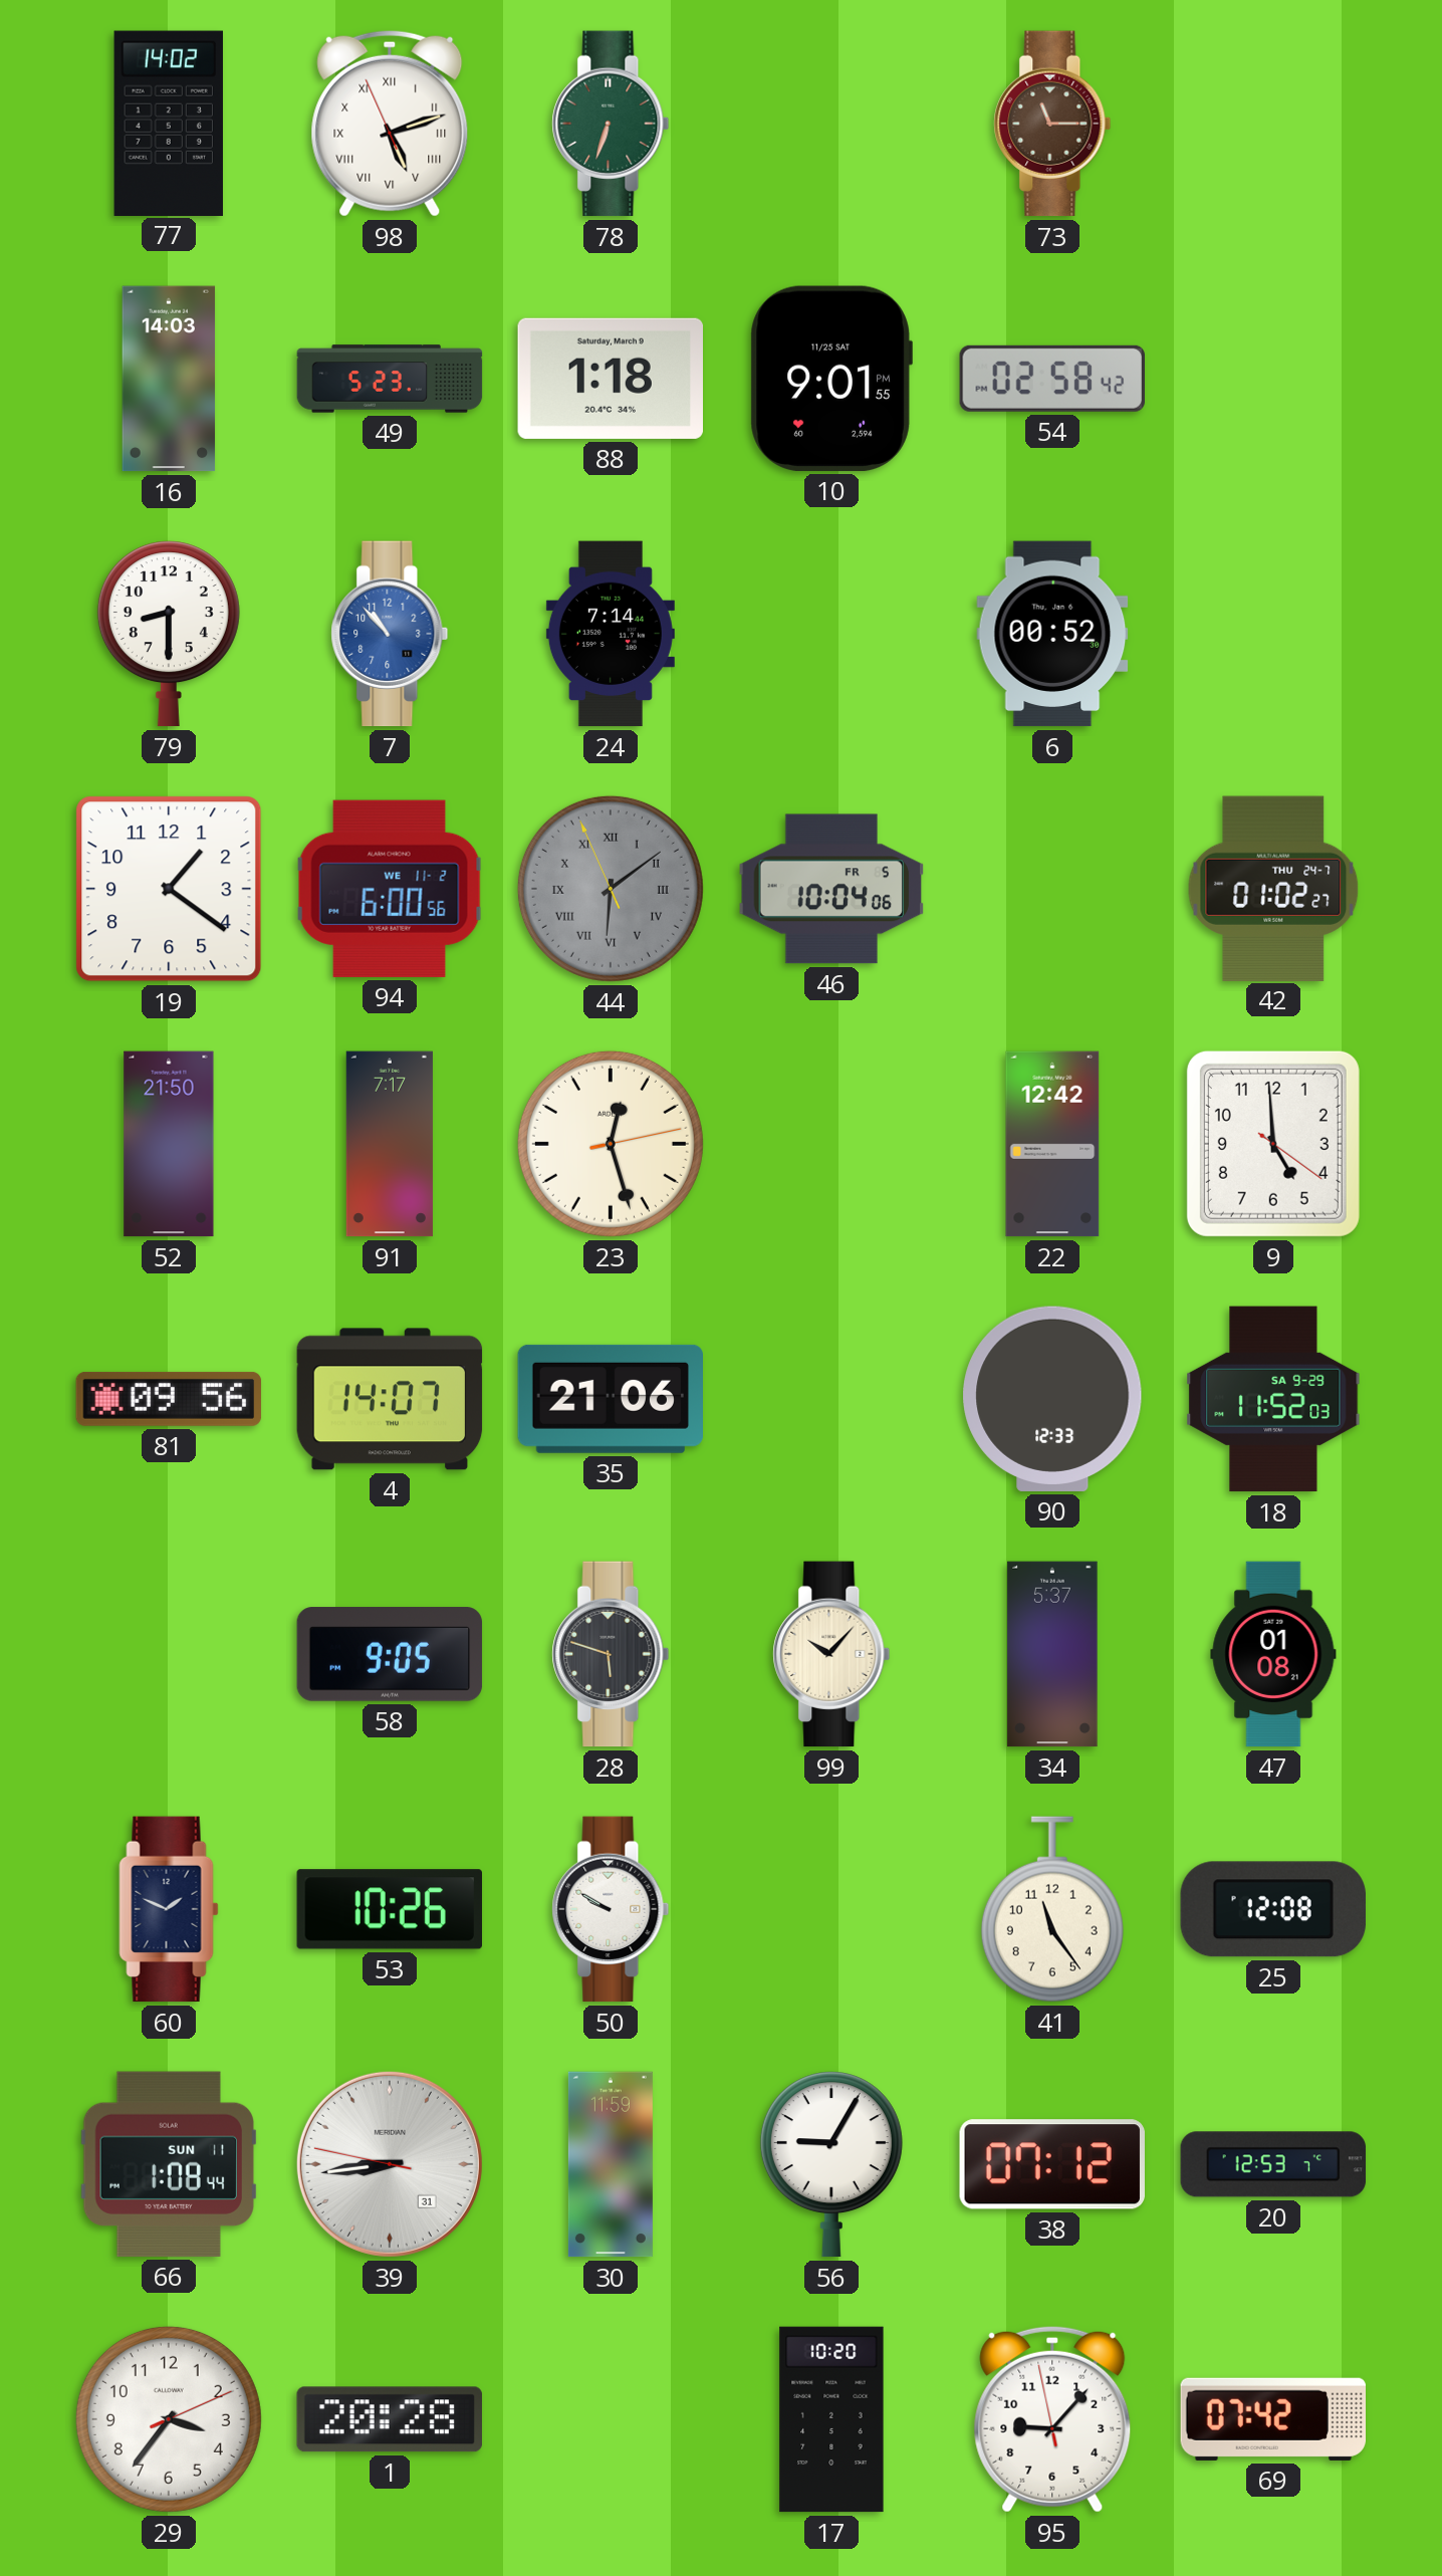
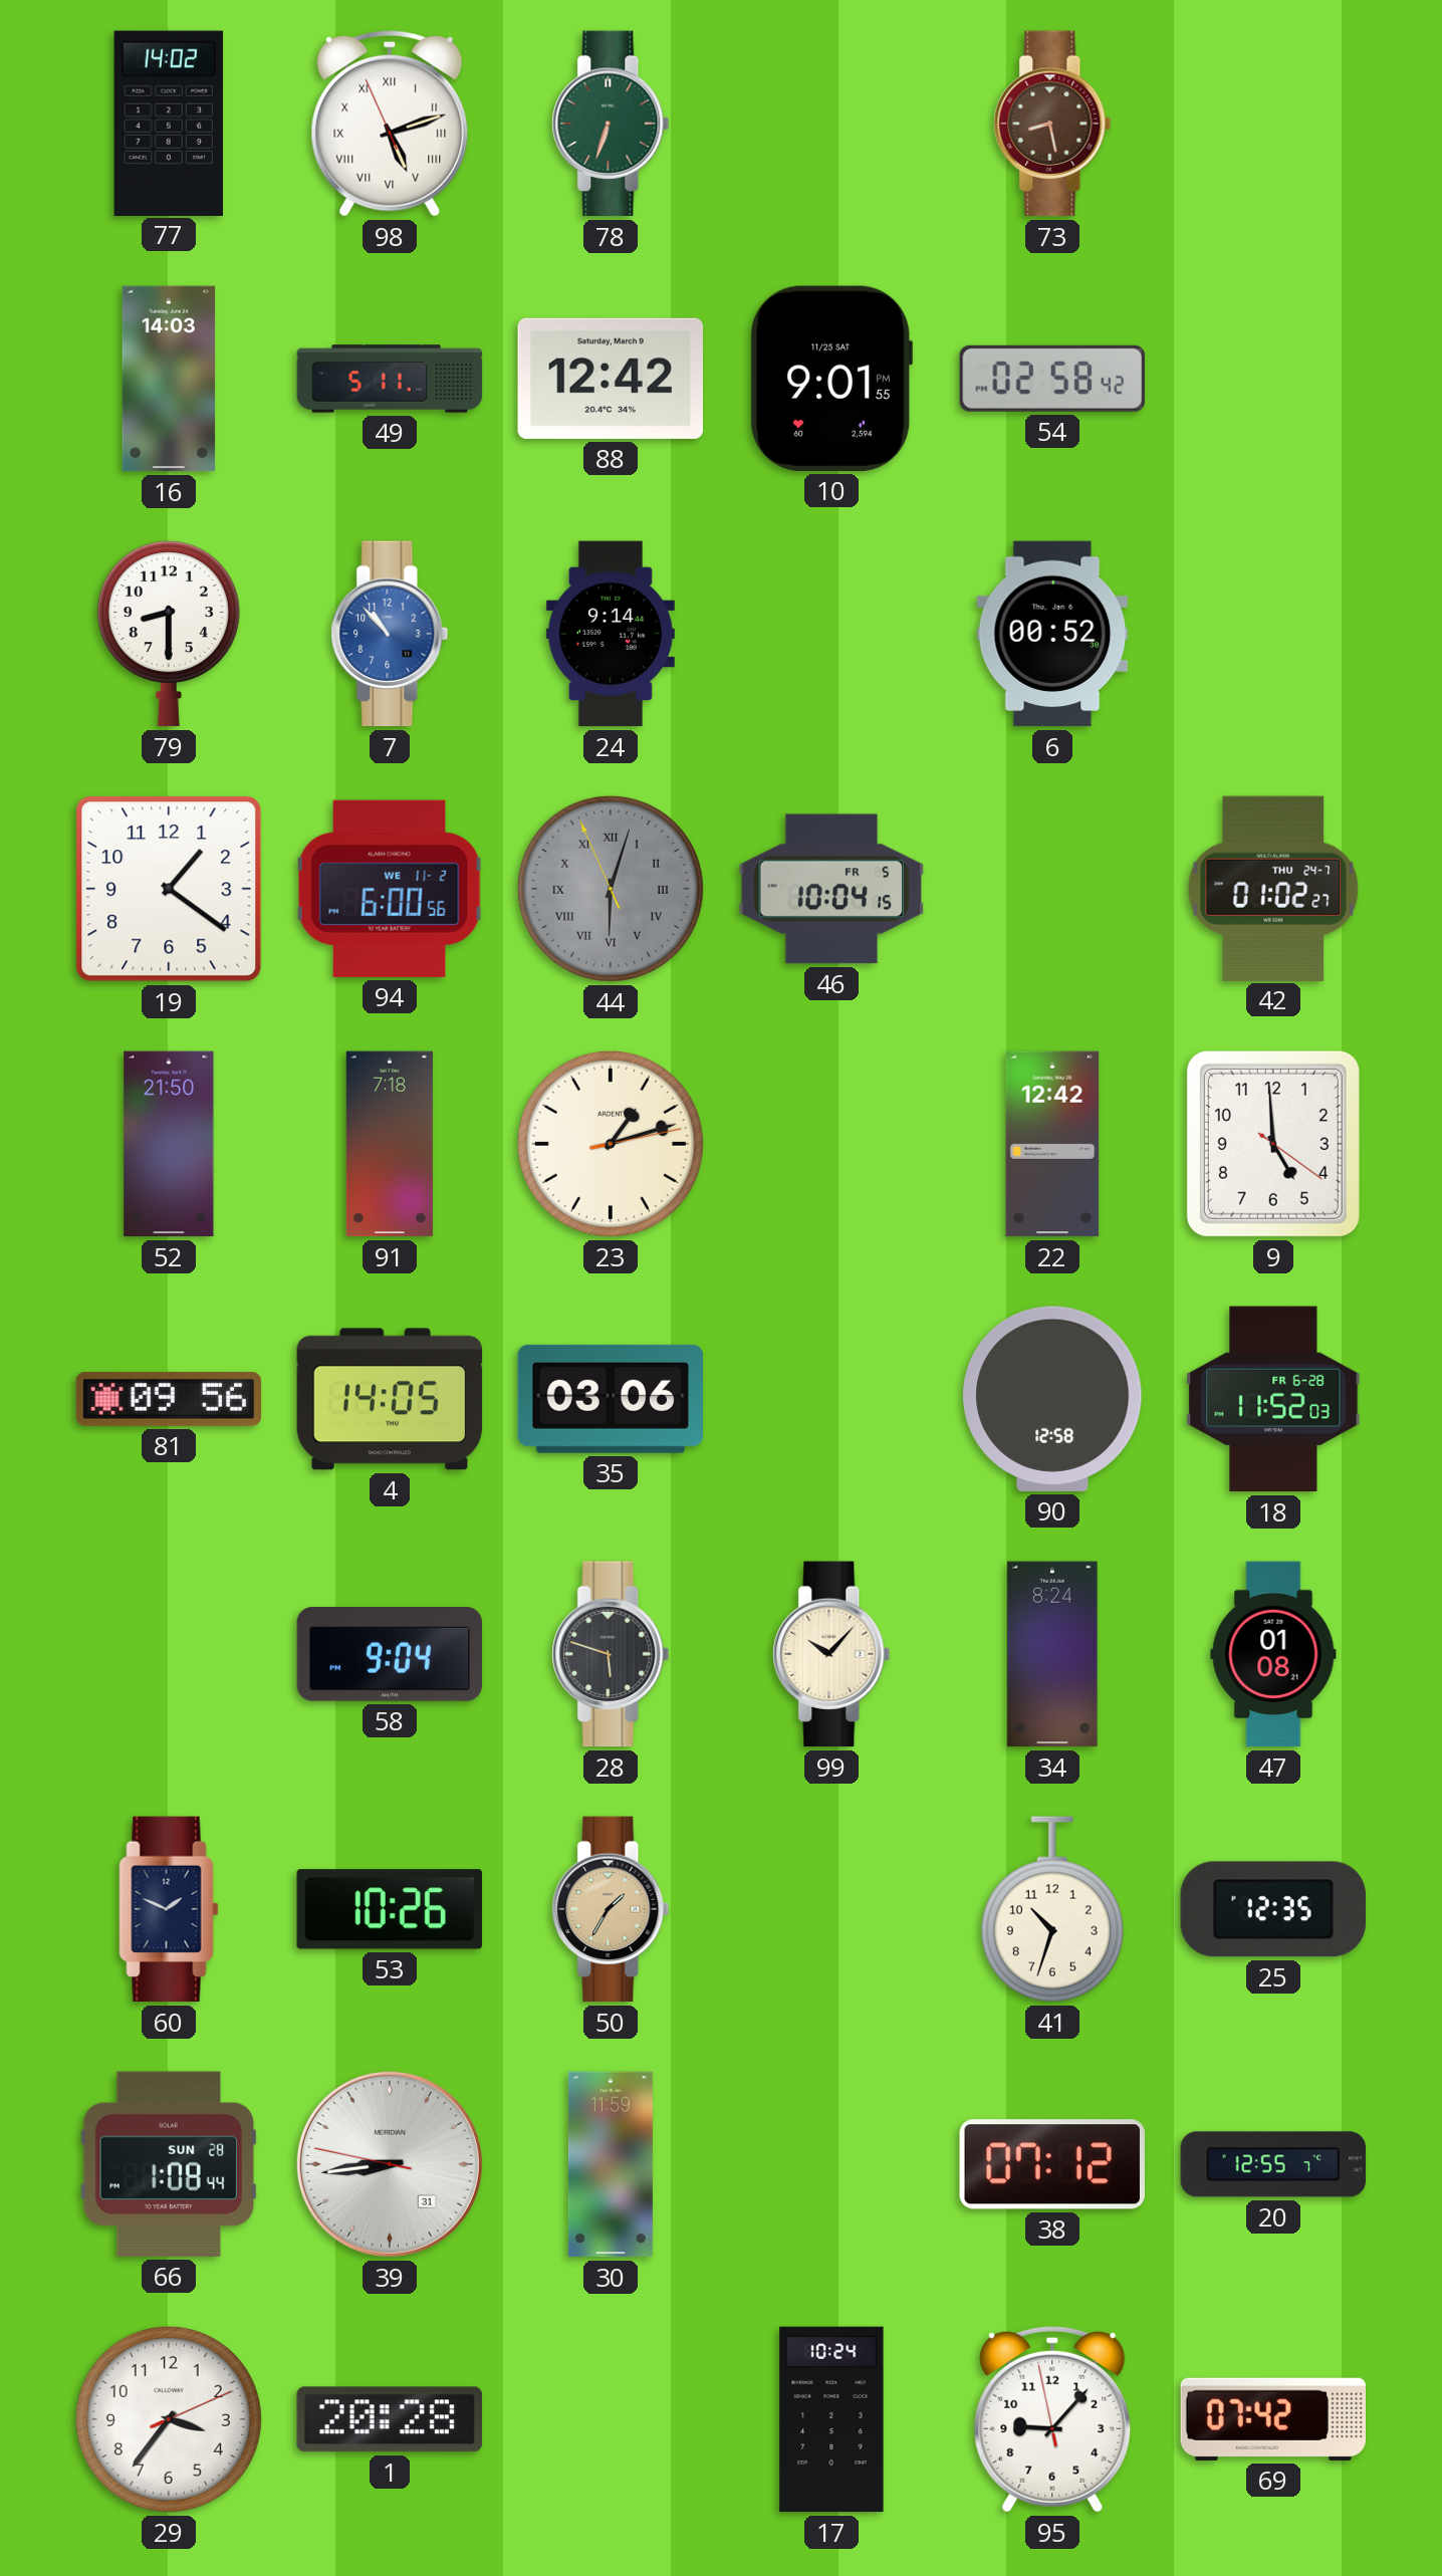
73: 11:15 -> 8:28
49: 5:23 -> 5:11
88: 1:18 -> 12:42
24: 7:14 -> 9:14
44: 6:08 -> 6:02
46: 10:04:06 -> 10:04:15
91: 7:17 -> 7:18
23: 12:27 -> 1:12
4: 14:07 -> 14:05
35: 21:06 -> 03:06
90: 12:33 -> 12:58
18 date: SA 9-29 -> FR 6-28
58: 9:05 -> 9:04
34: 5:37 -> 8:24
50: 9:50 -> 1:35
50 dial: white -> champagne
41: 11:24 -> 10:33
25: 12:08 -> 12:35
66 date: SUN 11 -> SUN 28
56: 9:05 -> none
20: 12:53 -> 12:55
17: 10:20 -> 10:24
